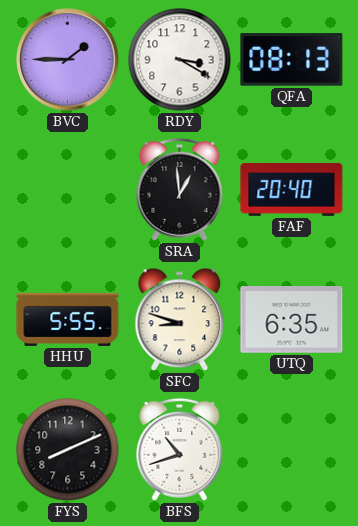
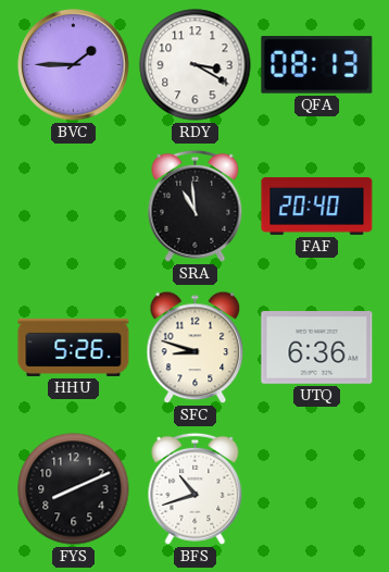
SRA: 12:59 -> 10:59
HHU: 5:55 -> 5:26
UTQ: 6:35 -> 6:36
